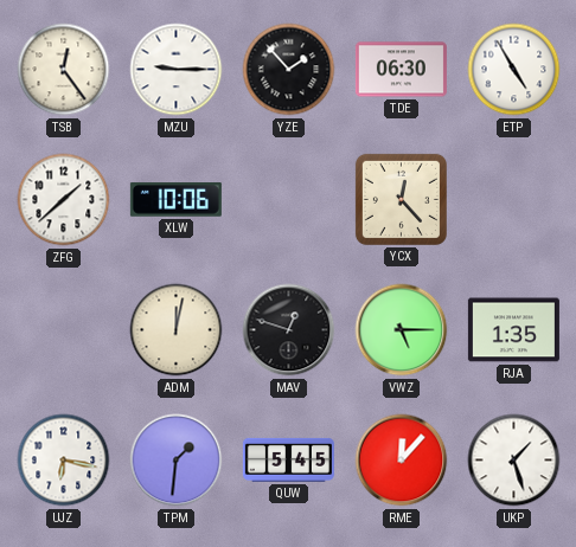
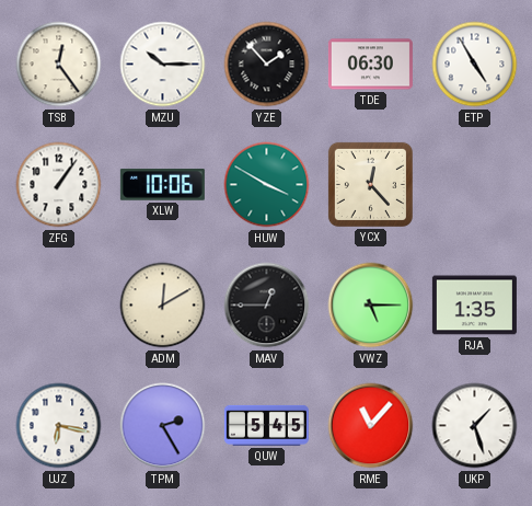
MZU: 9:15 -> 10:15
ZFG: 1:38 -> 1:06
HUW: none -> 3:50
ADM: 12:02 -> 12:10
MAV: 12:48 -> 12:45
TPM: 1:31 -> 2:25
RME: 12:07 -> 11:07
